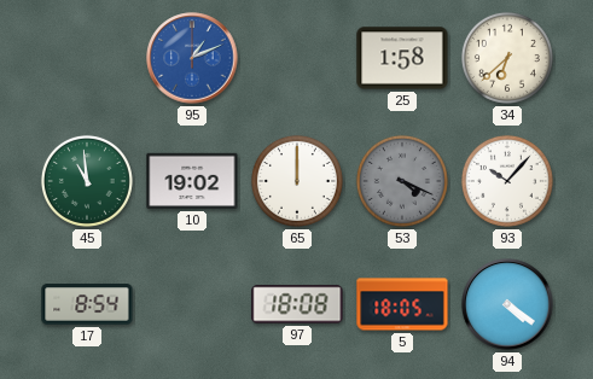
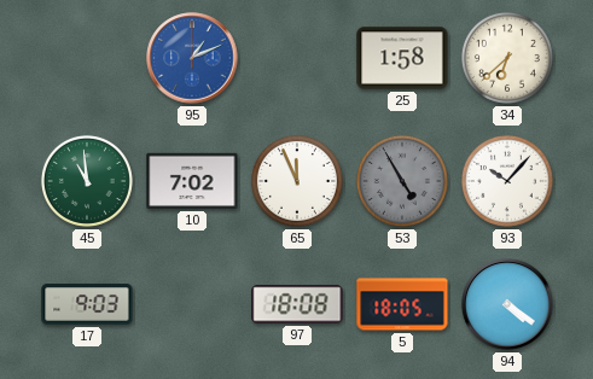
10: 19:02 -> 7:02
65: 12:00 -> 11:56
53: 4:19 -> 4:55
17: 8:54 -> 9:03
